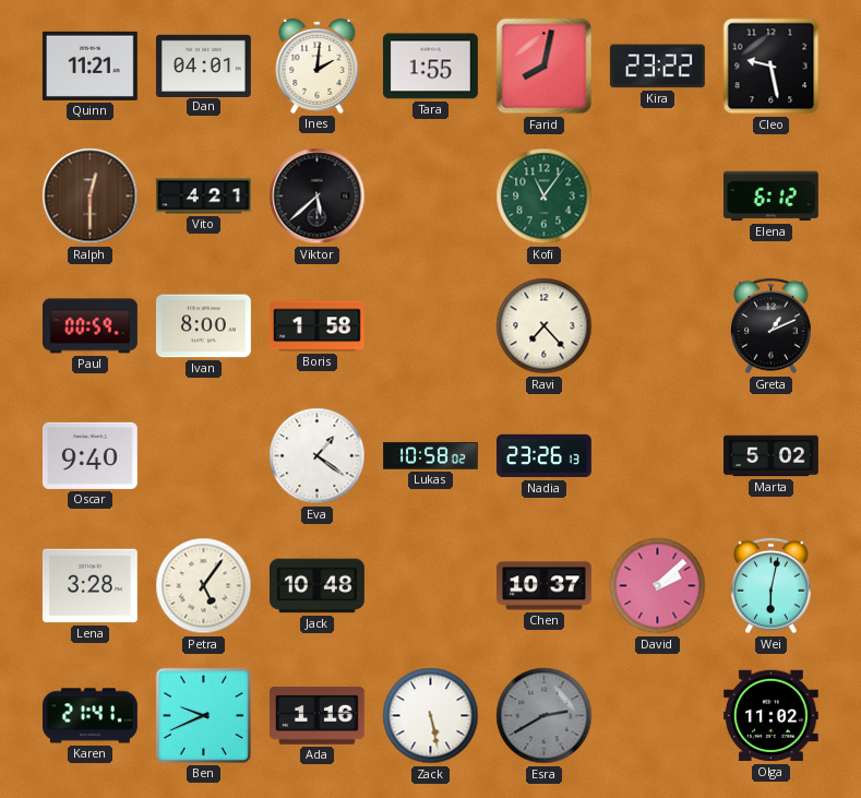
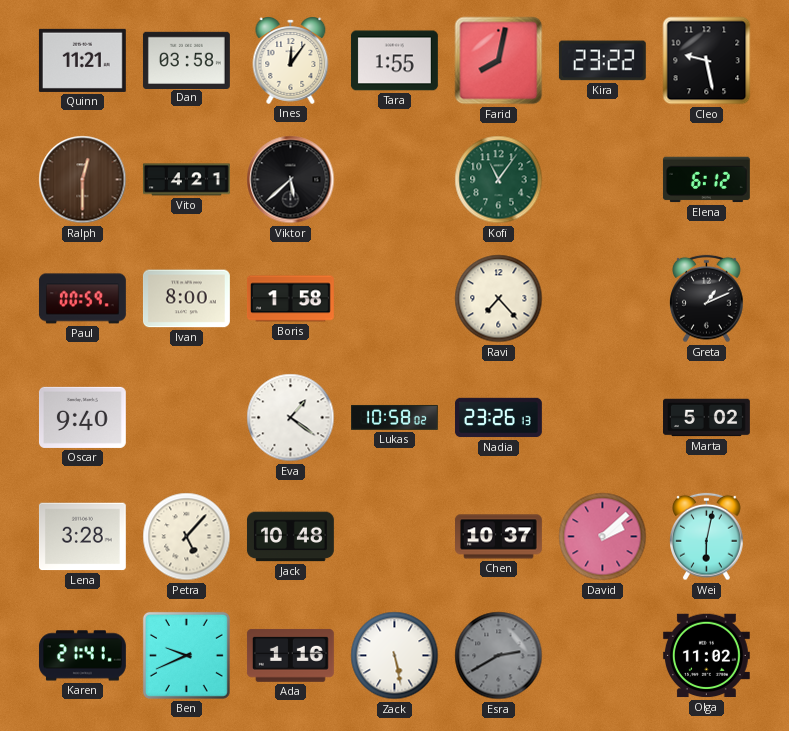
Dan: 04:01 -> 03:58
Ines: 2:01 -> 12:06
Petra: 5:06 -> 5:07
